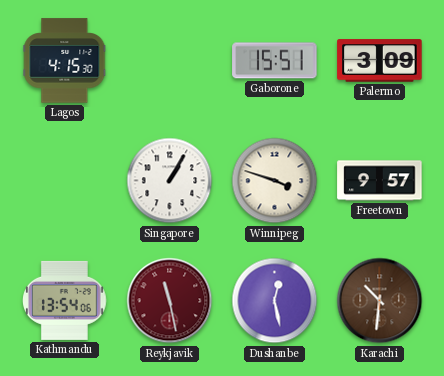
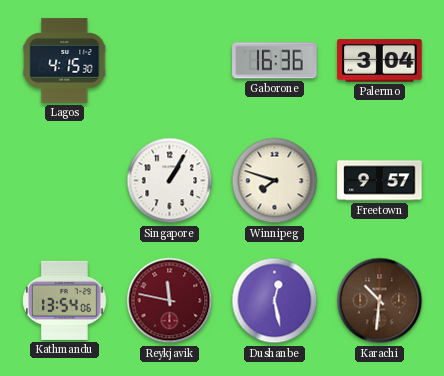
Gaborone: 15:51 -> 16:36
Palermo: 3:09 -> 3:04
Winnipeg: 3:48 -> 7:48
Reykjavik: 11:28 -> 11:47
